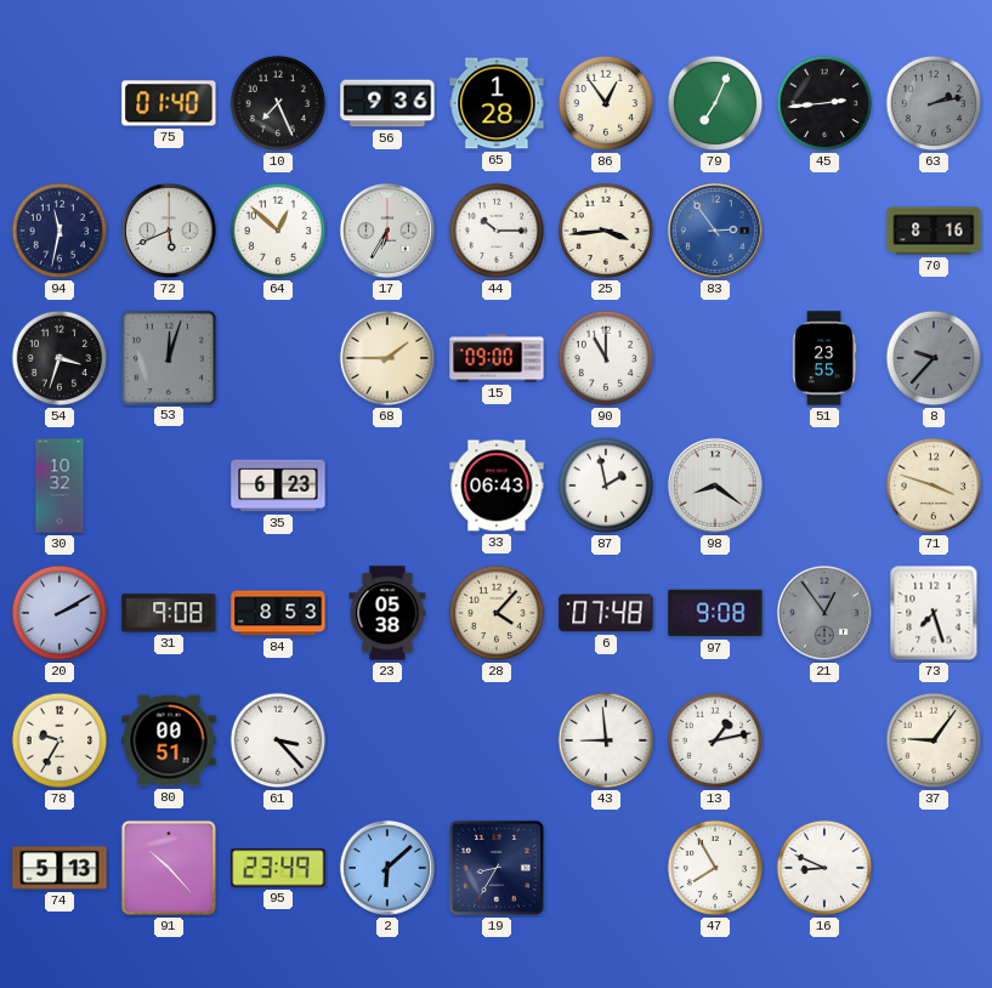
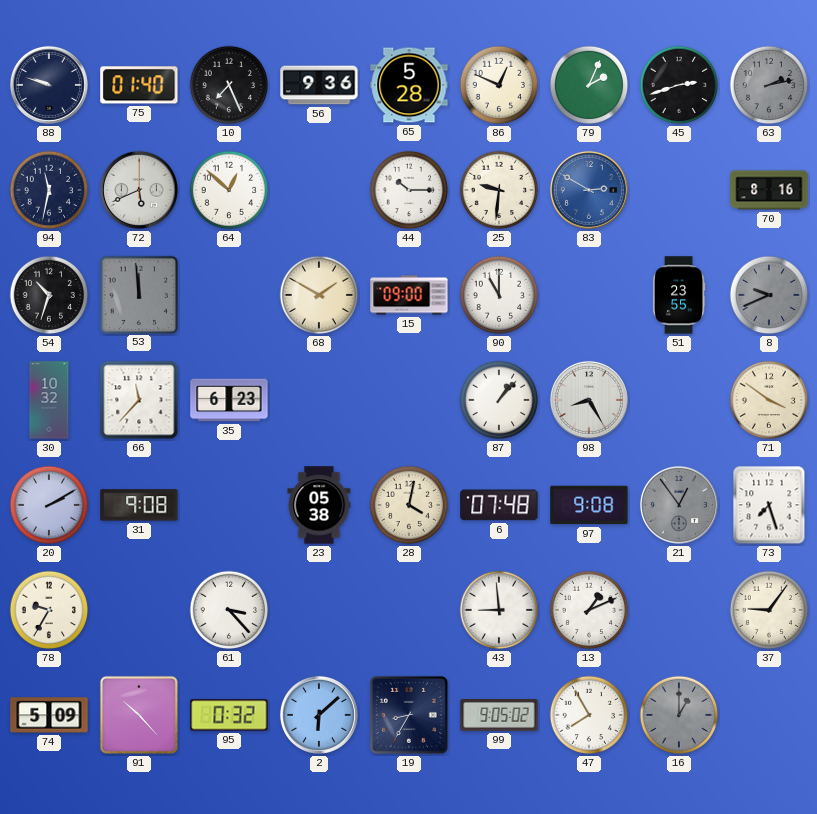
88: none -> 9:48
65: 1:28 -> 5:28
86: 12:54 -> 12:49
79: 7:04 -> 2:04
45: 2:44 -> 2:42
17: 6:35 -> none
25: 3:44 -> 9:31
83: 2:54 -> 2:50
54: 3:33 -> 10:33
53: 12:03 -> 11:59
68: 1:45 -> 1:50
8: 9:37 -> 9:41
66: none -> 11:37
33: 06:43 -> none
87: 1:58 -> 1:07
98: 8:21 -> 8:25
71: 3:48 -> 3:51
84: 8:53 -> none
28: 4:07 -> 4:02
80: 00:51 -> none
13: 1:13 -> 1:11
74: 5:13 -> 5:09
95: 23:49 -> 0:32
99: none -> 9:05
16: 8:49 -> 1:00
16 dial: white -> grey
